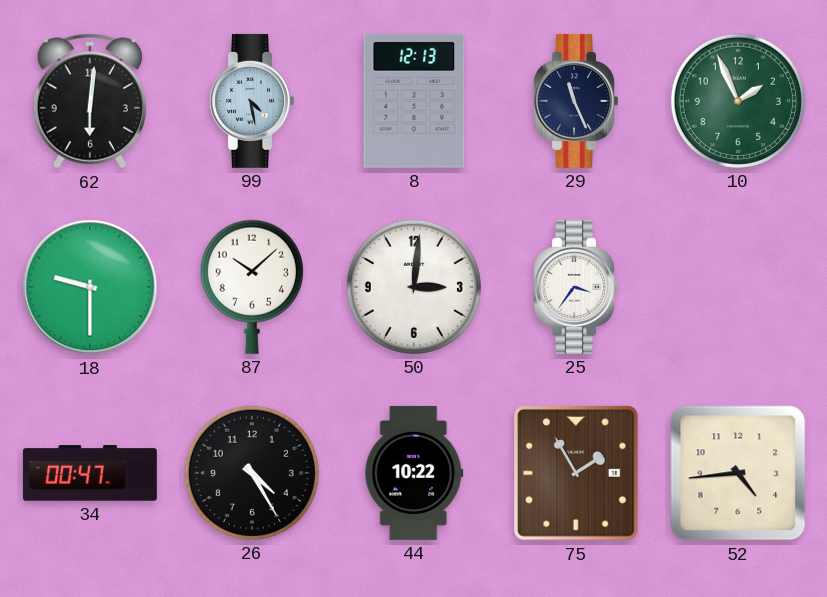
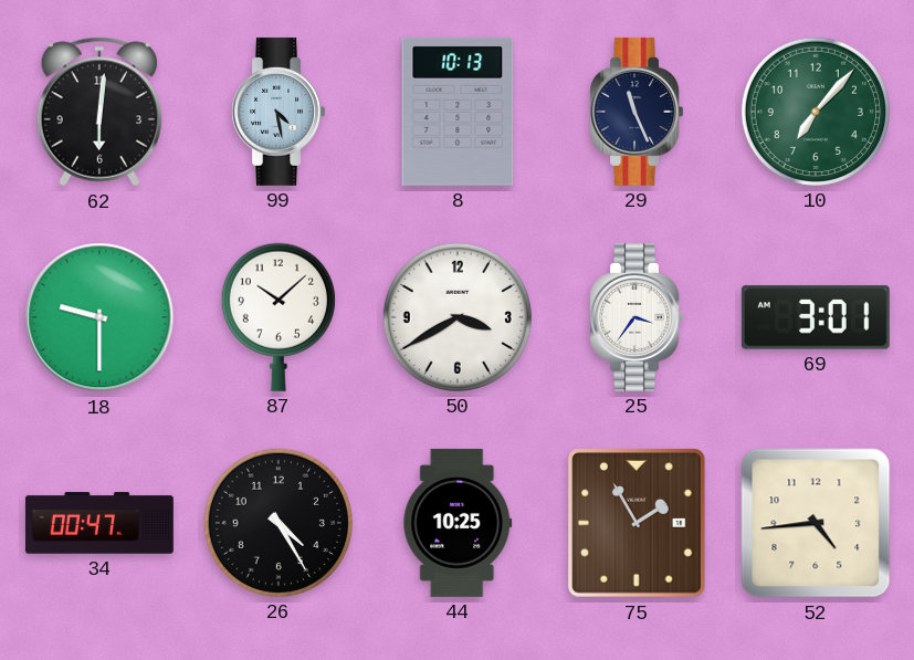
8: 12:13 -> 10:13
10: 1:56 -> 7:07
50: 3:01 -> 3:40
69: none -> 3:01
44: 10:22 -> 10:25
